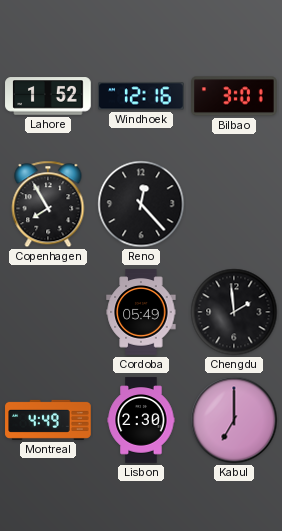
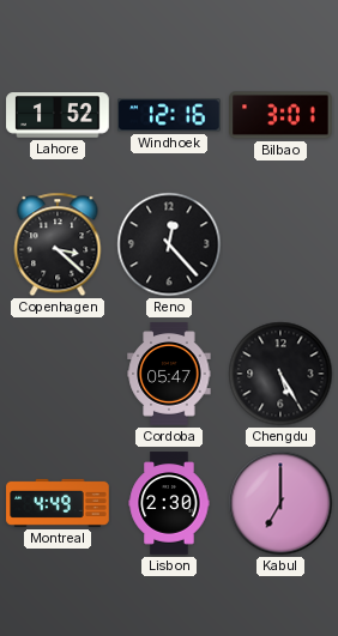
Copenhagen: 7:55 -> 3:22
Cordoba: 05:49 -> 05:47
Chengdu: 1:59 -> 5:25
